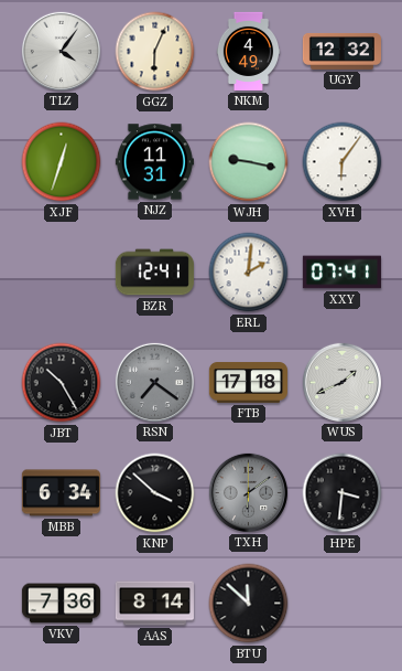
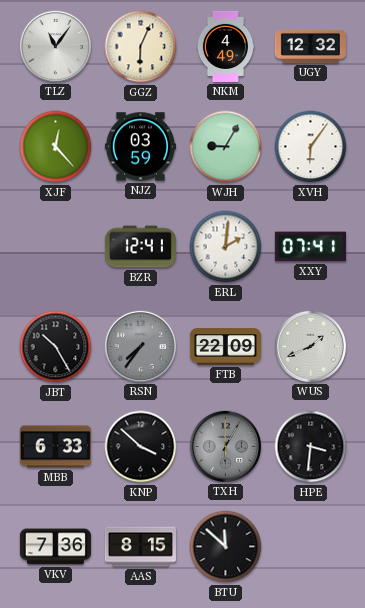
TLZ: 4:06 -> 11:06
XJF: 12:33 -> 12:23
NJZ: 11:31 -> 03:59
WJH: 9:17 -> 9:05
RSN: 7:21 -> 7:36
FTB: 17:18 -> 22:09
MBB: 6:34 -> 6:33
TXH: 6:09 -> 6:05
AAS: 8:14 -> 8:15
